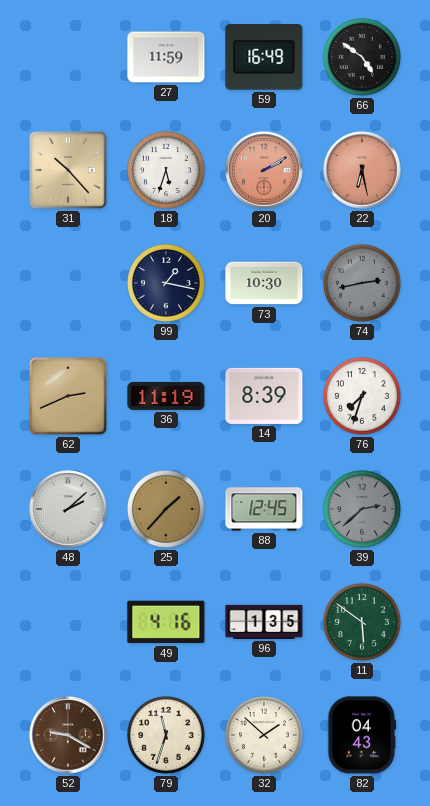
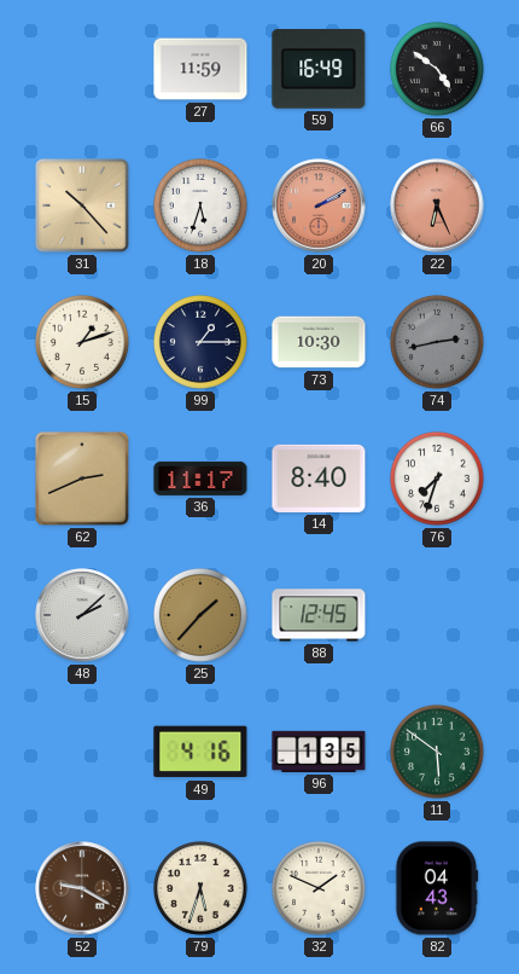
22: 6:28 -> 6:26
15: none -> 1:12
99: 1:17 -> 1:15
36: 11:19 -> 11:17
14: 8:39 -> 8:40
39: 2:38 -> none
79: 11:33 -> 5:33
32: 1:52 -> 1:49
